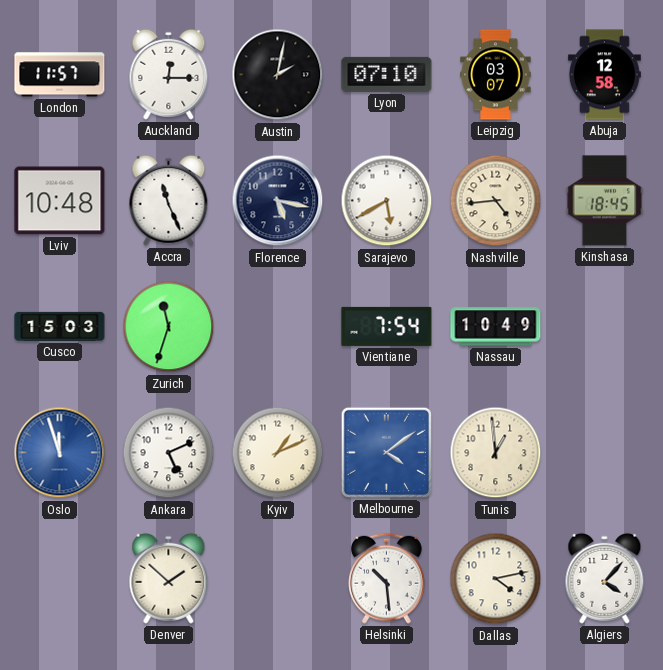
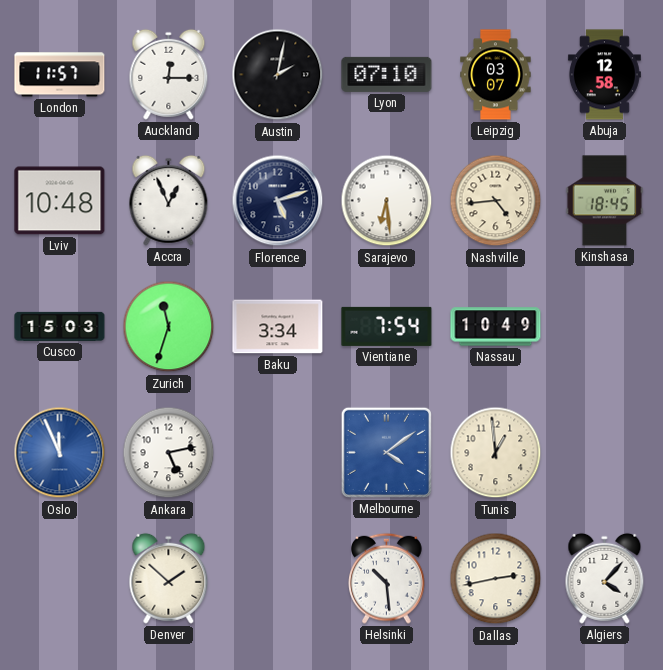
Accra: 11:26 -> 12:56
Florence: 5:17 -> 5:12
Sarajevo: 5:40 -> 6:29
Baku: none -> 3:34
Oslo: 11:57 -> 11:56
Ankara: 5:11 -> 5:13
Kyiv: 1:11 -> none
Dallas: 4:13 -> 2:43
